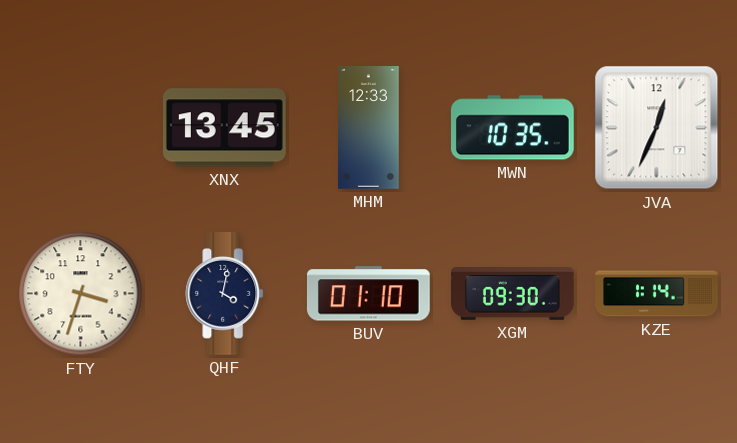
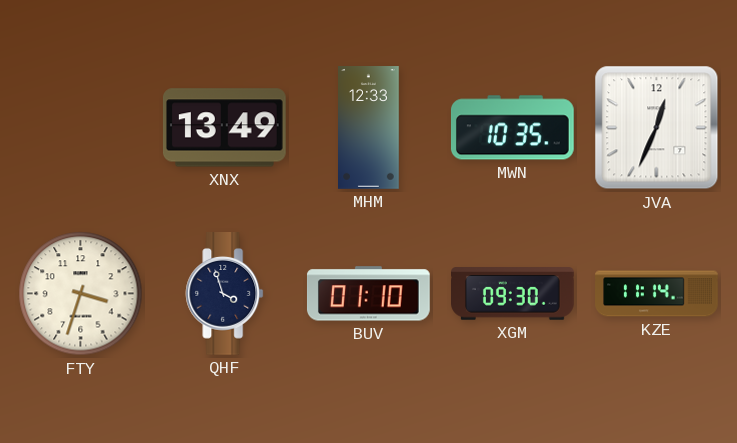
XNX: 13:45 -> 13:49
QHF: 4:02 -> 3:57
KZE: 1:14 -> 11:14
